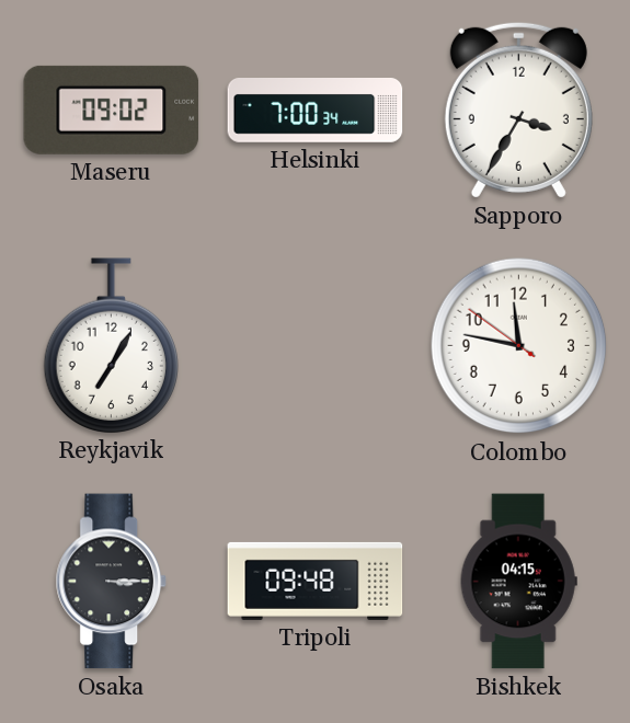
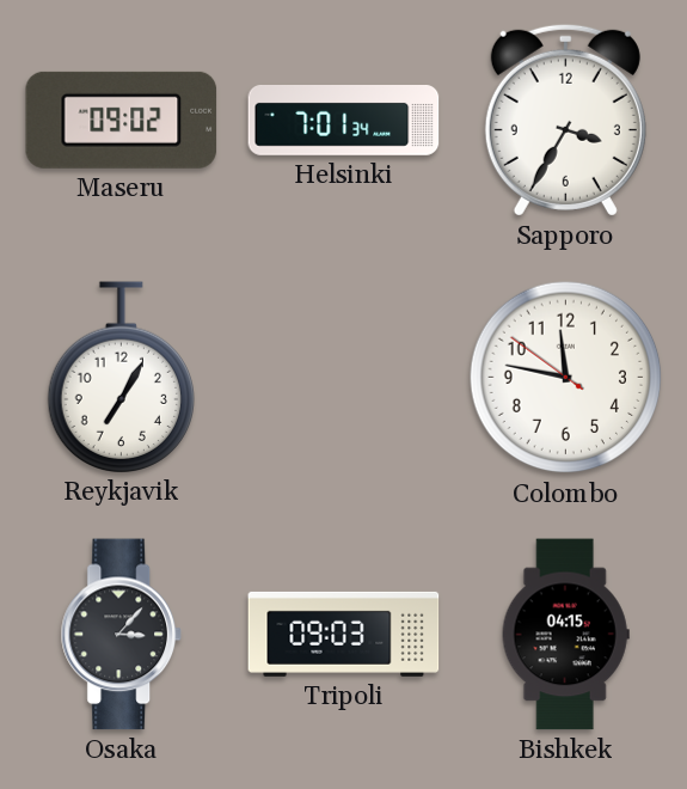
Helsinki: 7:00 -> 7:01
Osaka: 3:15 -> 3:07
Tripoli: 09:48 -> 09:03
